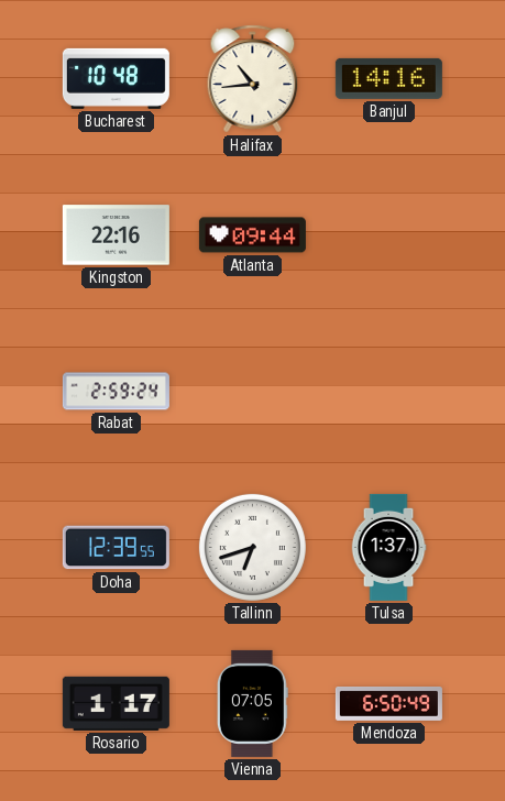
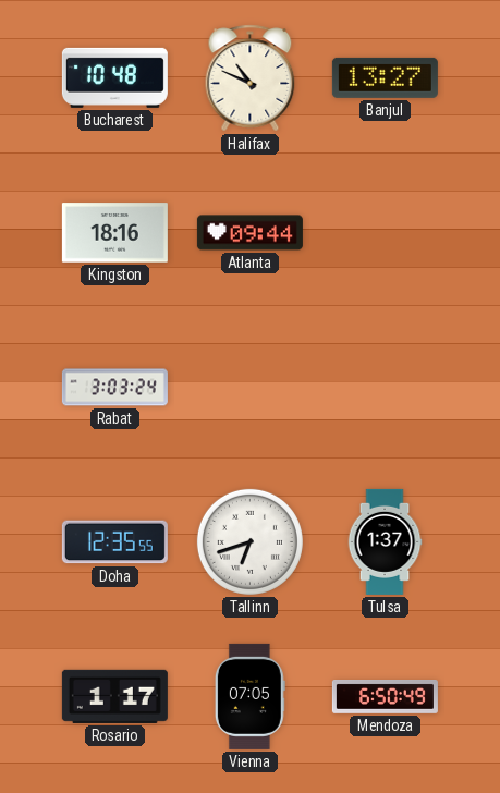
Halifax: 10:44 -> 10:49
Banjul: 14:16 -> 13:27
Kingston: 22:16 -> 18:16
Rabat: 2:59 -> 3:03
Doha: 12:39 -> 12:35
